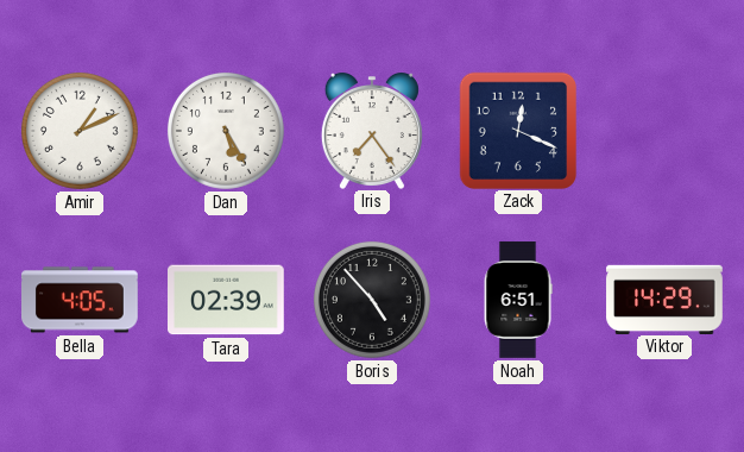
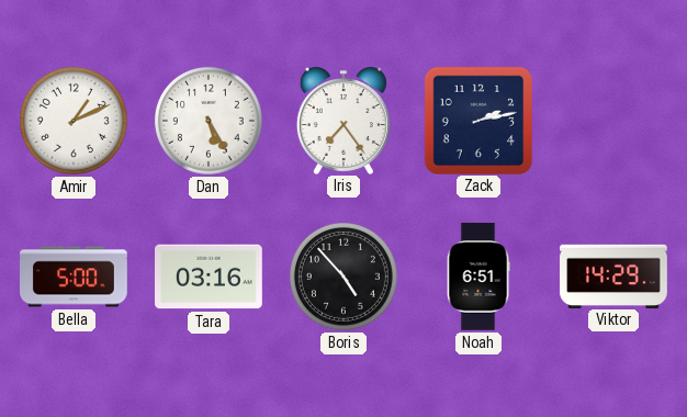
Zack: 12:19 -> 2:13
Bella: 4:05 -> 5:00
Tara: 02:39 -> 03:16
